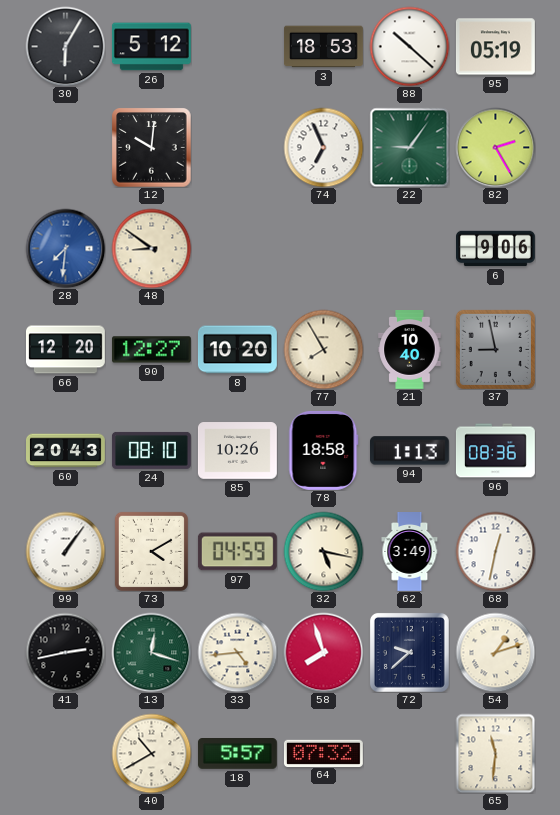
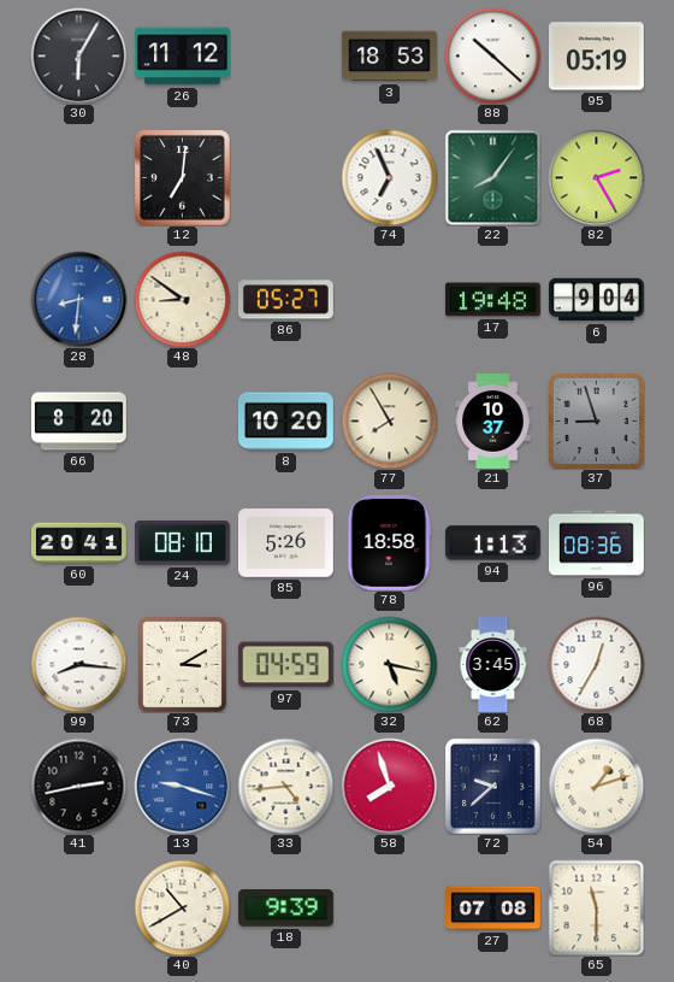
26: 5:12 -> 11:12
12: 10:01 -> 7:01
22: 9:06 -> 8:06
28: 7:31 -> 8:31
86: none -> 05:27
17: none -> 19:48
6: 9:06 -> 9:04
66: 12:20 -> 8:20
90: 12:27 -> none
21: 10:40 -> 10:37
37: 8:58 -> 8:57
60: 20:43 -> 20:41
85: 10:26 -> 5:26
99: 1:06 -> 8:16
73: 4:10 -> 3:10
62: 3:49 -> 3:45
68: 12:32 -> 12:35
13: 12:18 -> 9:18
13 dial: green -> blue
18: 5:57 -> 9:39
64: 07:32 -> none
27: none -> 07:08
65: 11:31 -> 11:30
